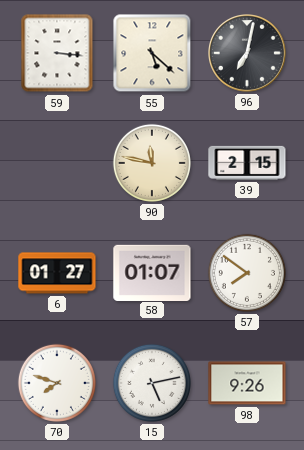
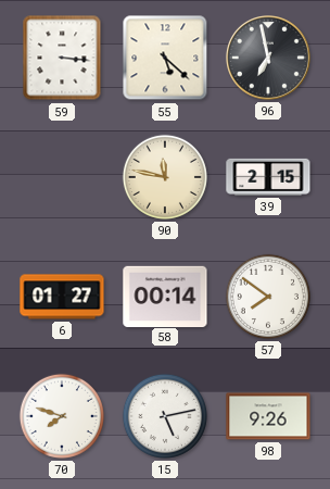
96: 7:02 -> 6:58
58: 01:07 -> 00:14
